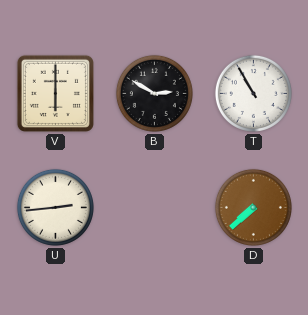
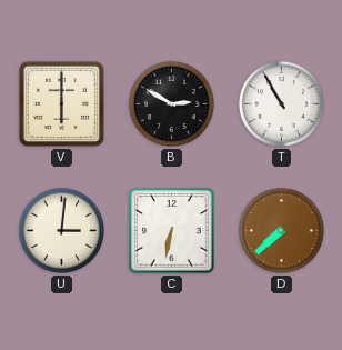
U: 2:44 -> 3:01
C: none -> 6:32
